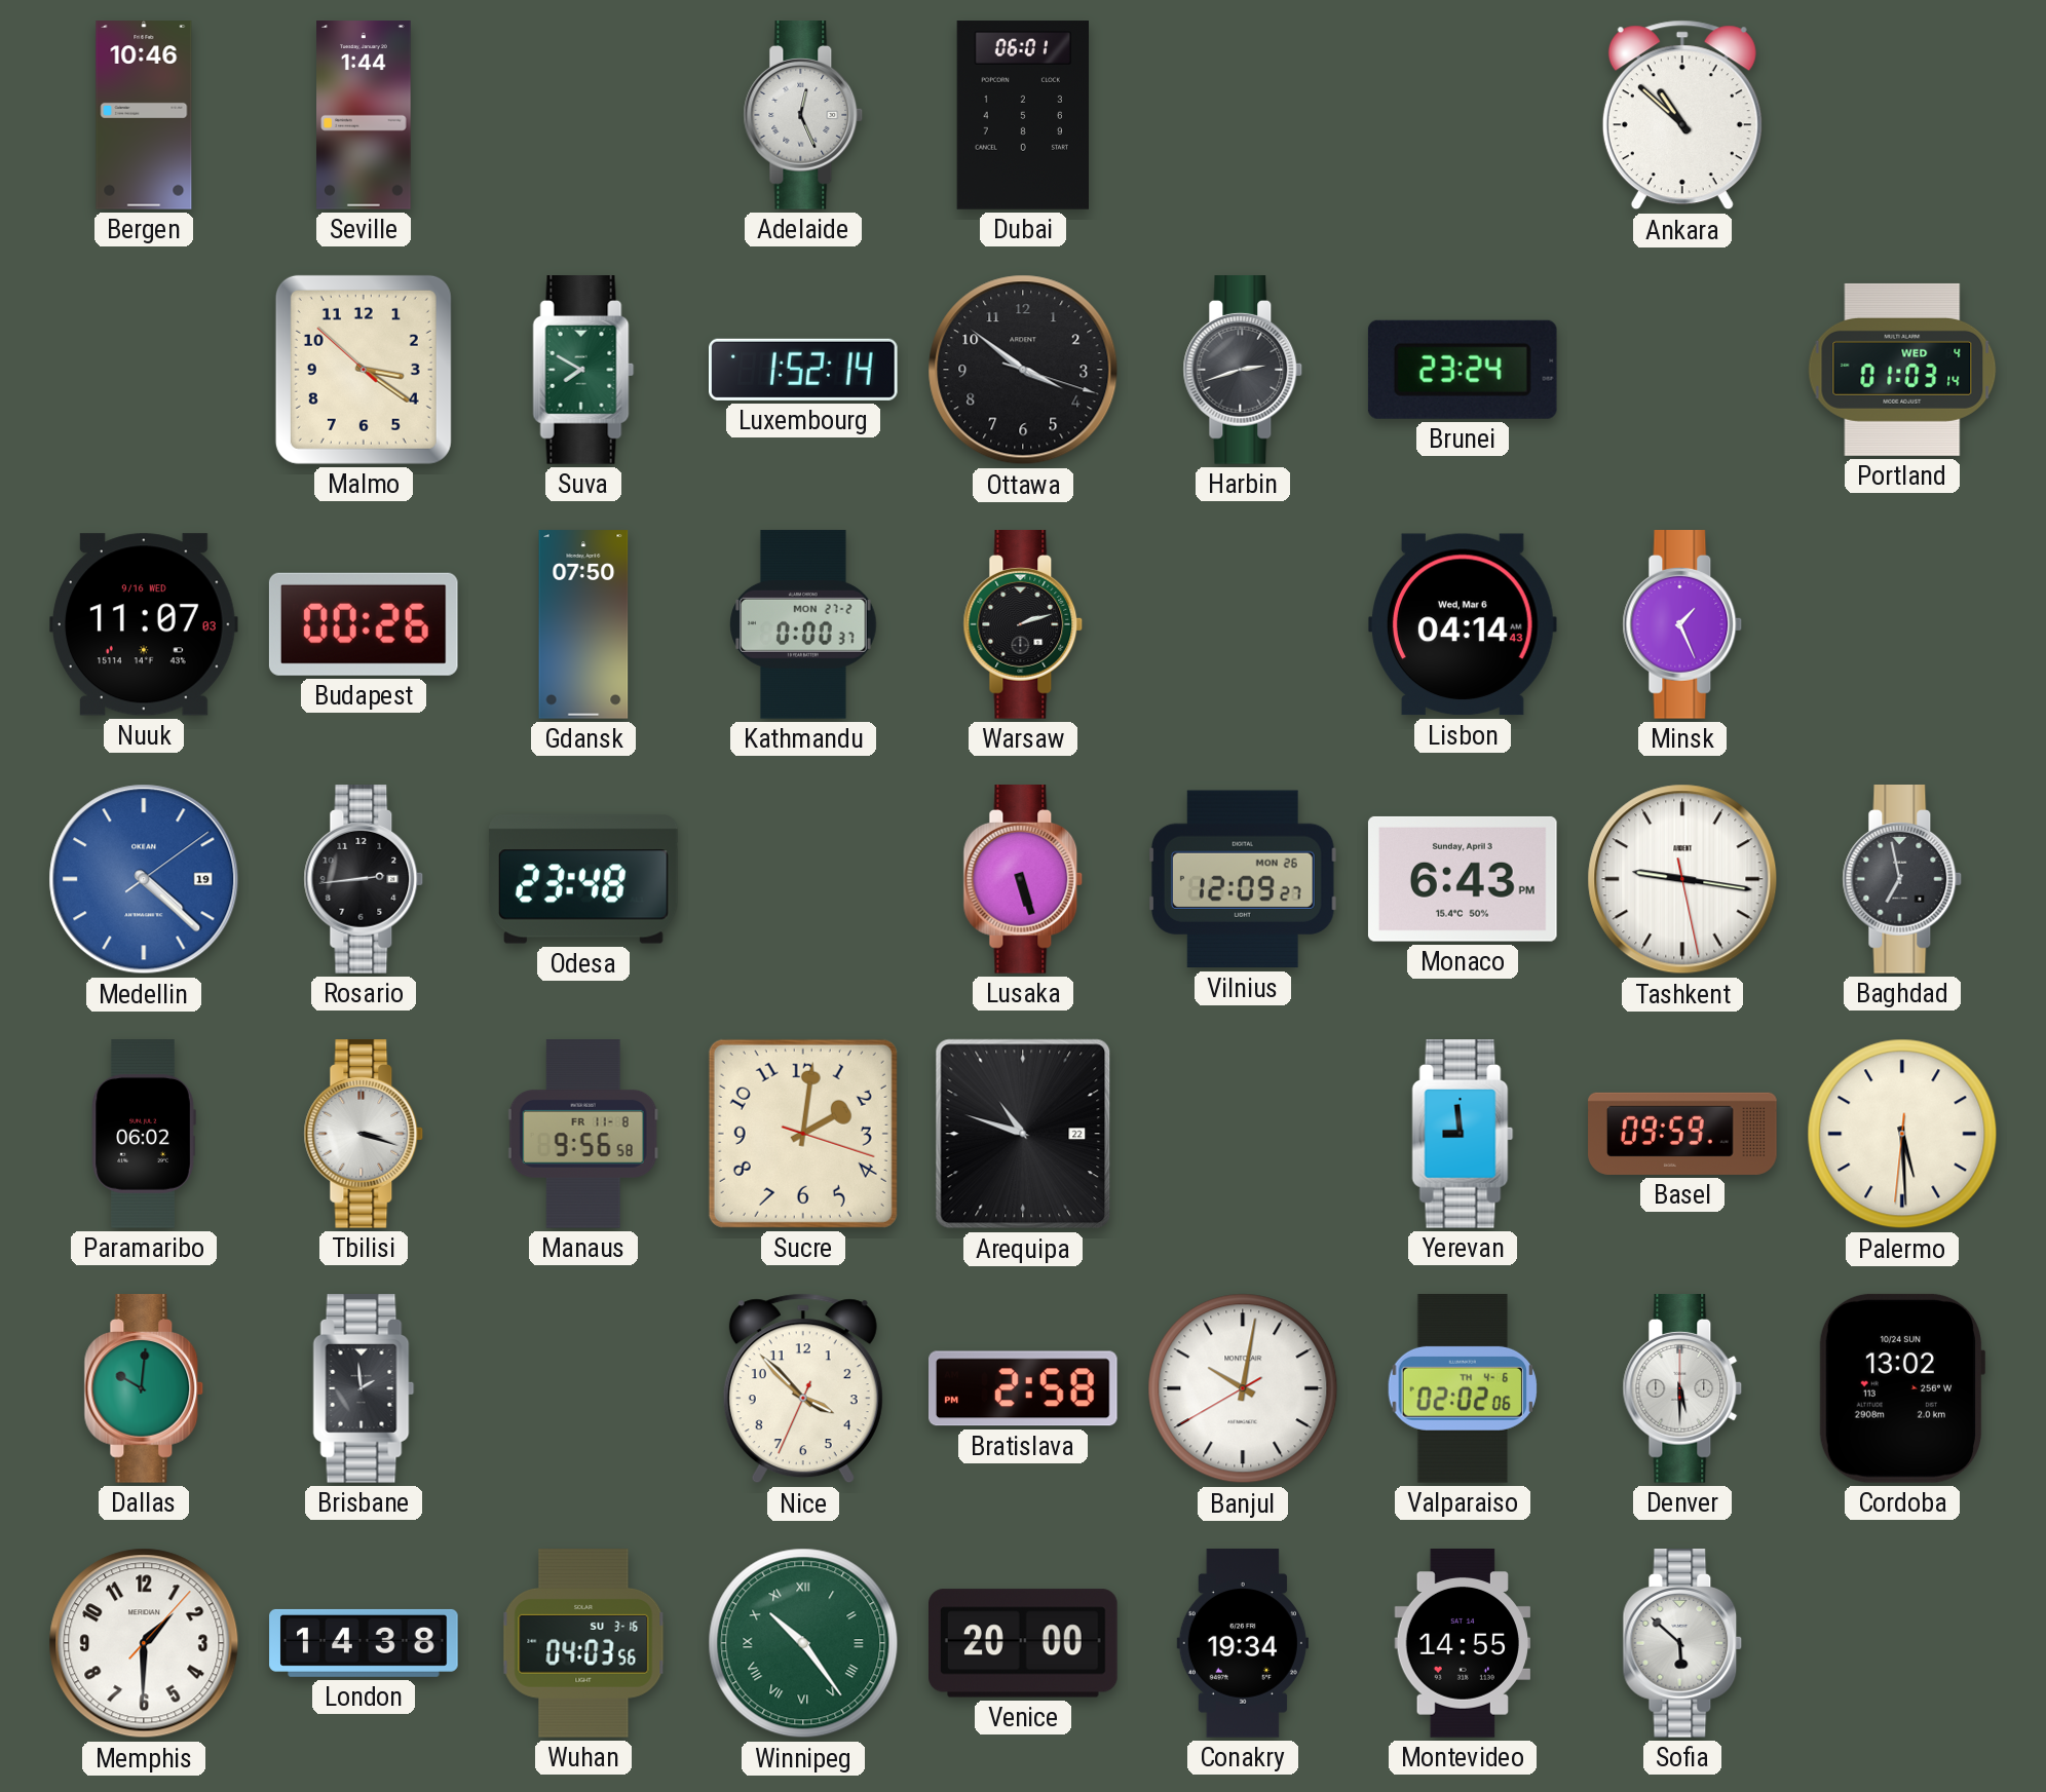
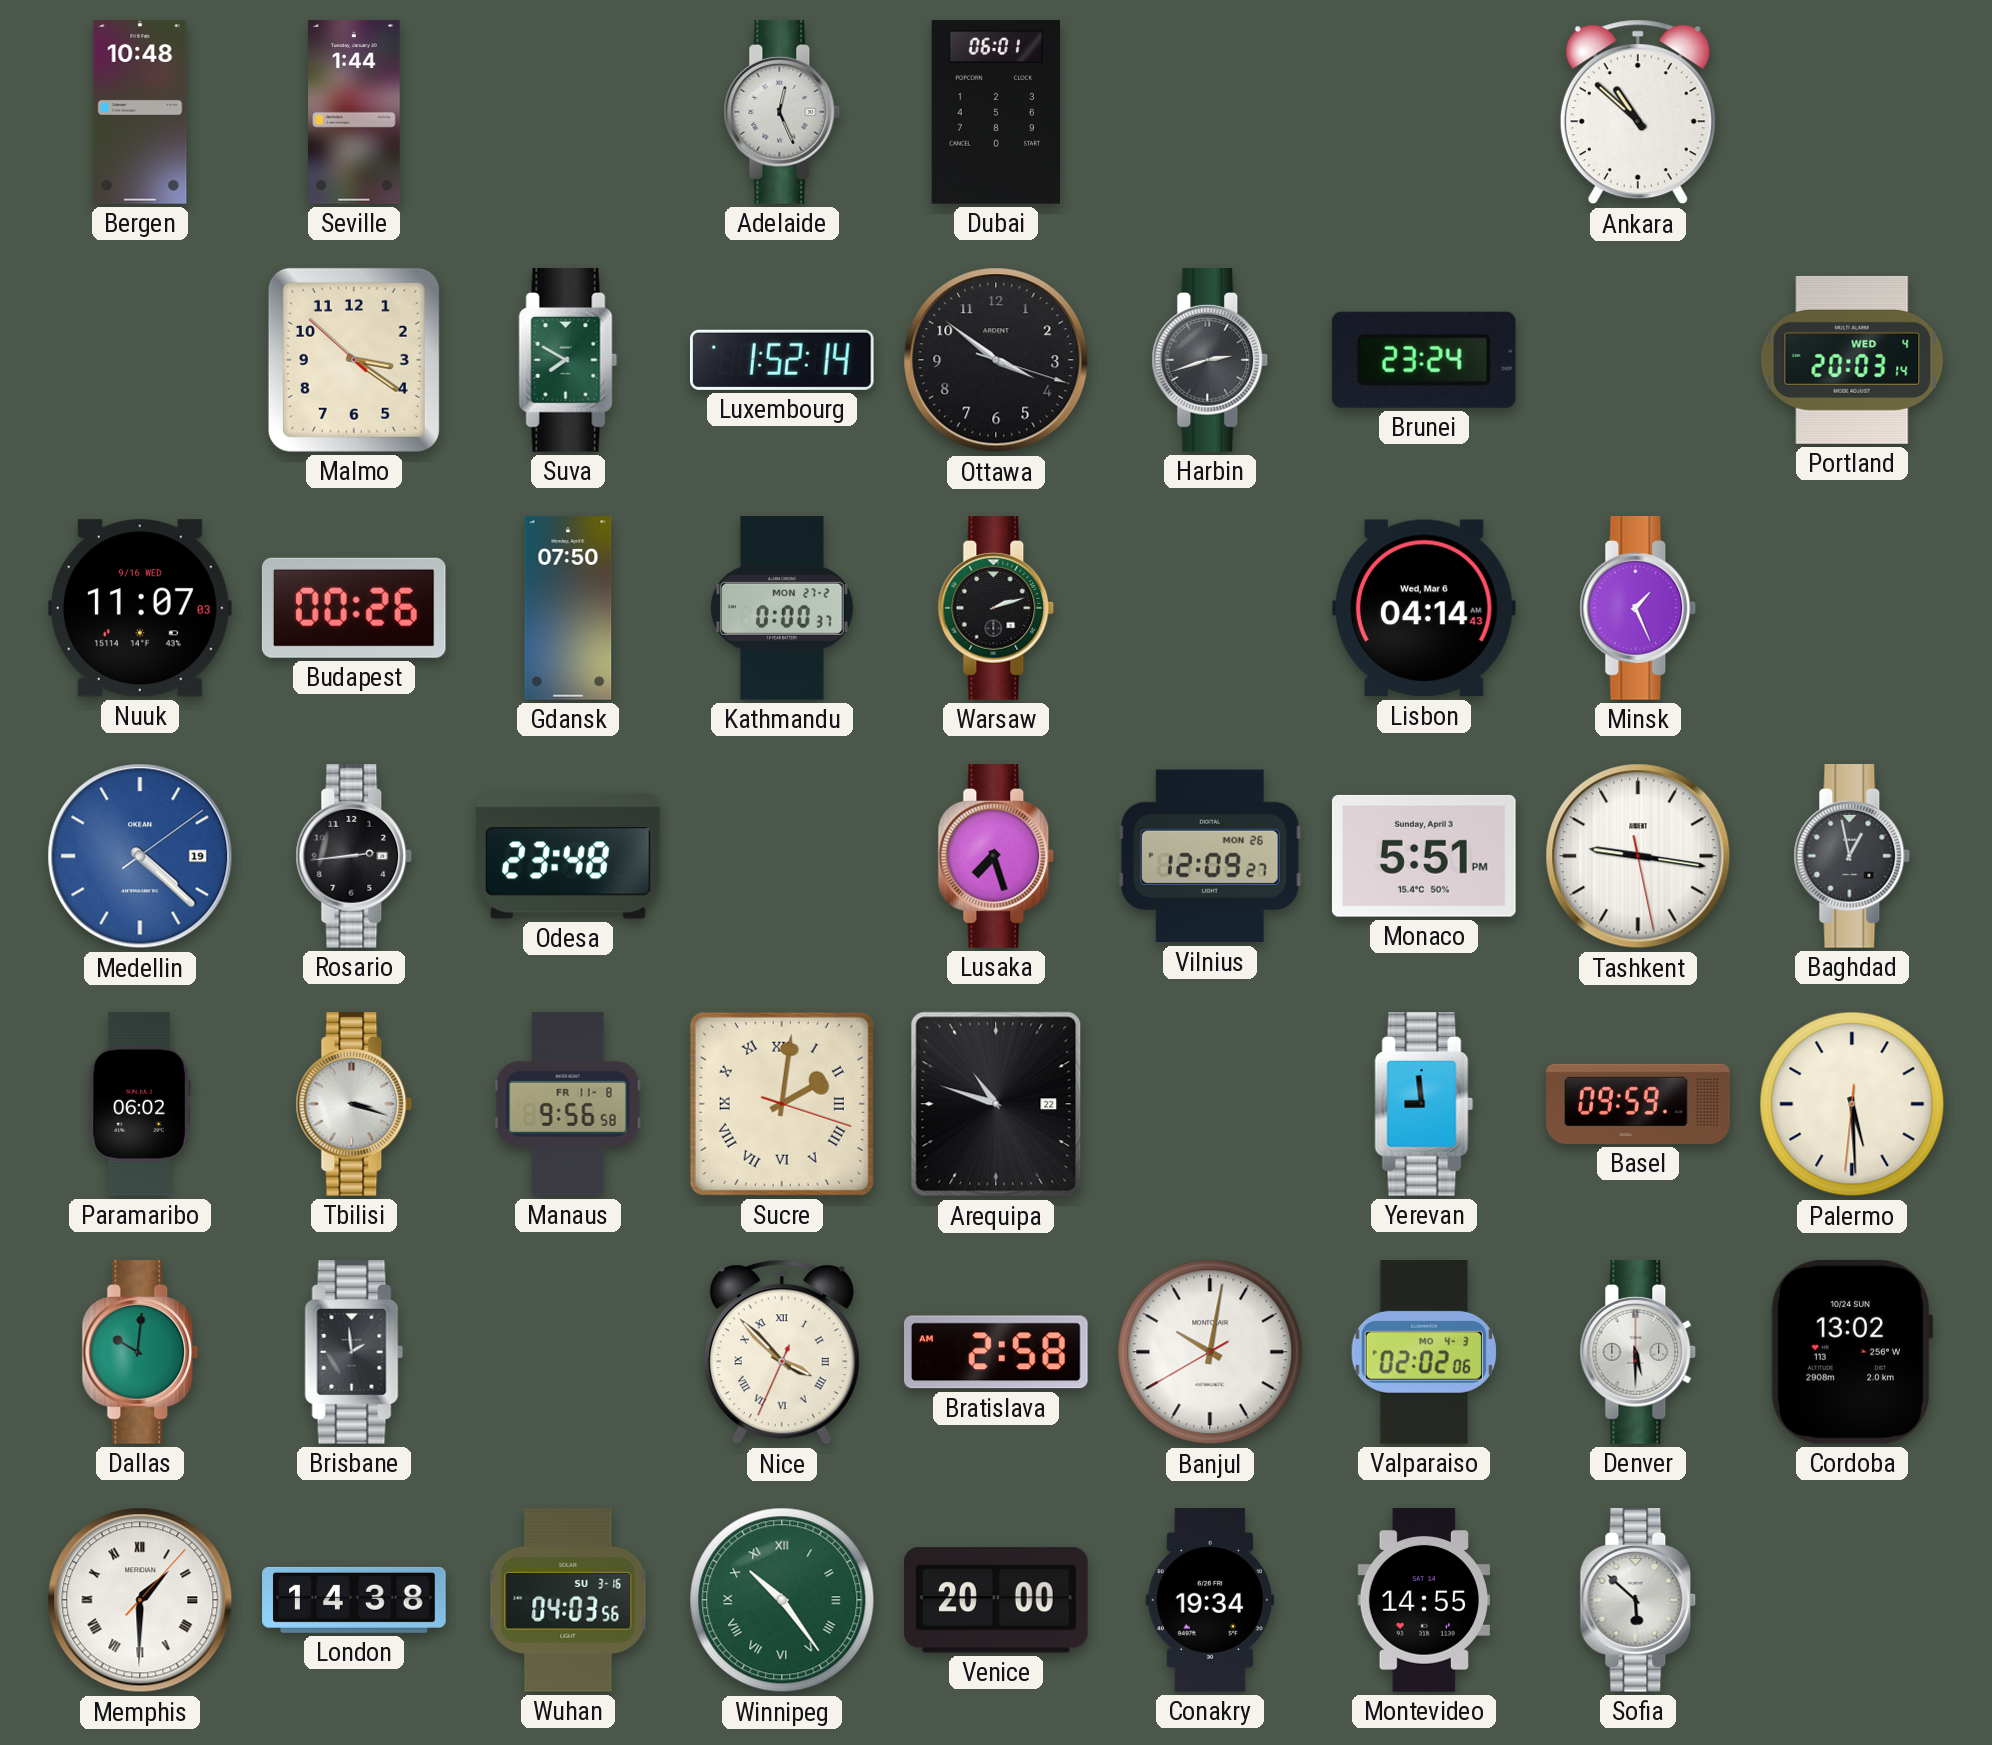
Bergen: 10:46 -> 10:48
Portland: 01:03 -> 20:03
Lusaka: 5:27 -> 7:27
Monaco: 6:43 -> 5:51
Baghdad: 6:58 -> 12:58
Sucre numerals: Arabic -> Roman
Nice numerals: Arabic -> Roman
Bratislava: 2:58 PM -> 2:58 AM
Valparaiso date: TH 4-6 -> MO 4-3
Memphis numerals: Arabic -> Roman
